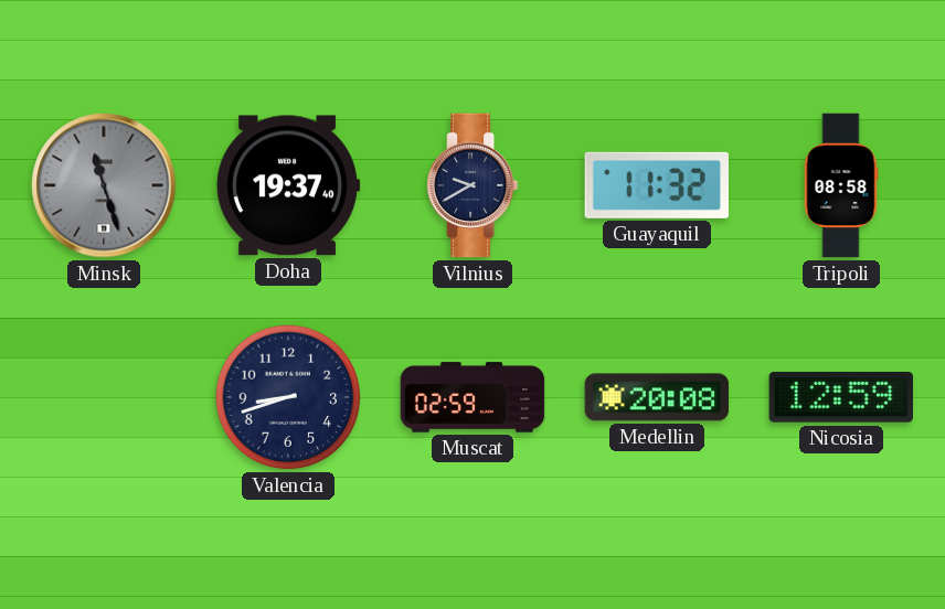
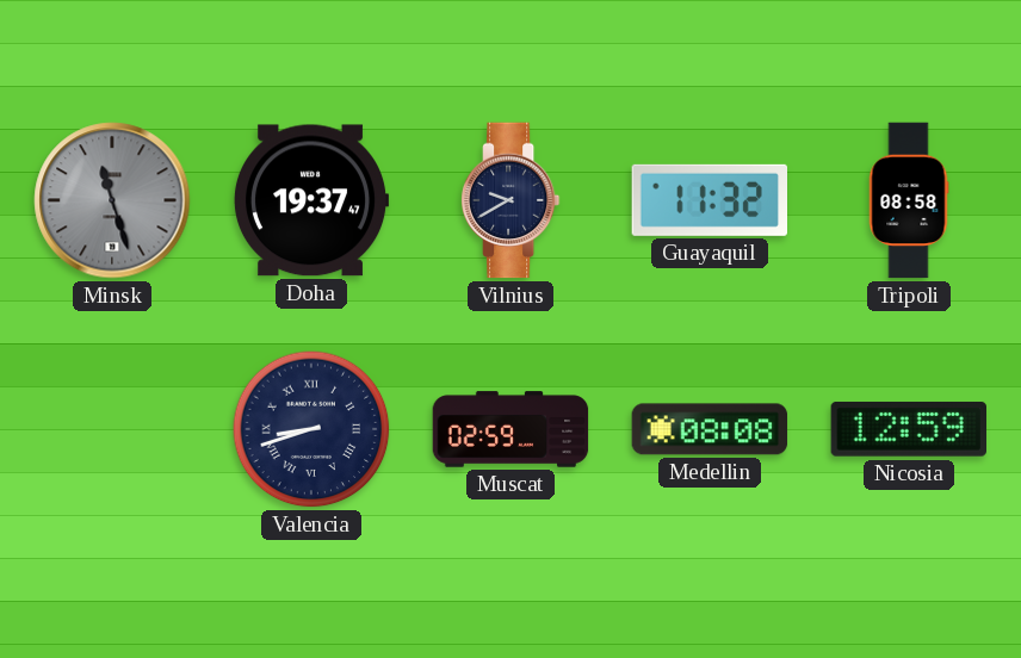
Doha: 19:37:40 -> 19:37:47
Valencia numerals: Arabic -> Roman
Medellin: 20:08 -> 08:08
